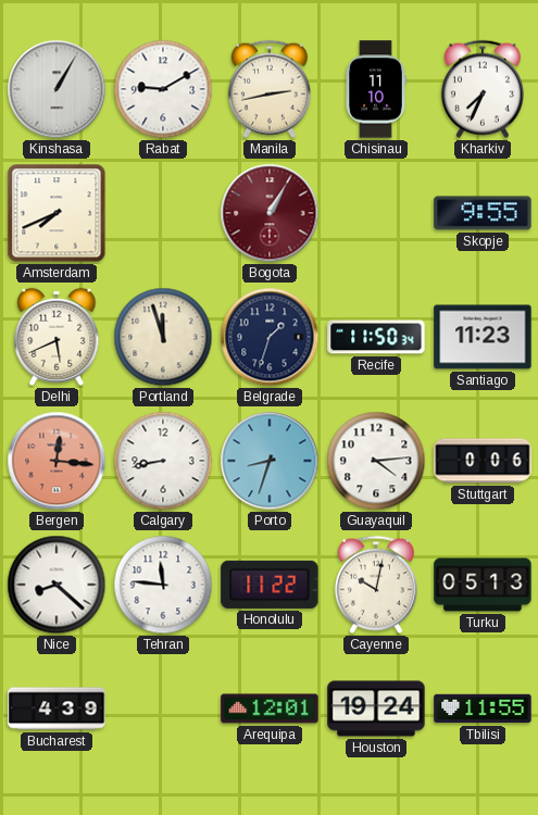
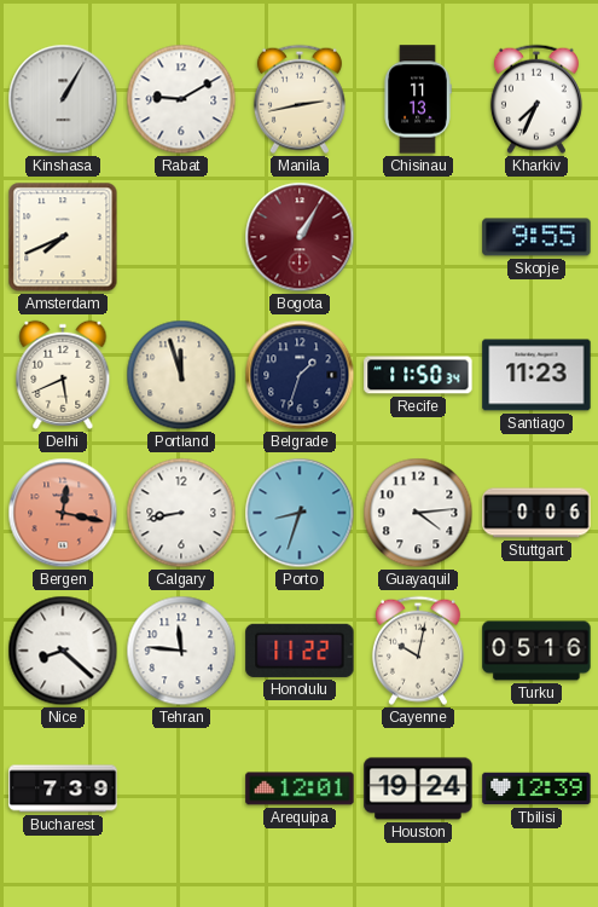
Chisinau: 11:10 -> 11:13
Bergen: 12:16 -> 12:17
Turku: 05:13 -> 05:16
Bucharest: 4:39 -> 7:39
Tbilisi: 11:55 -> 12:39
